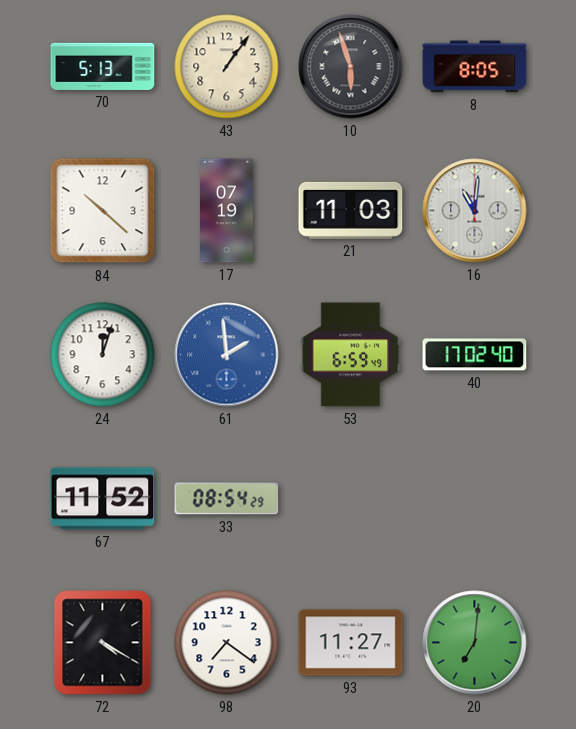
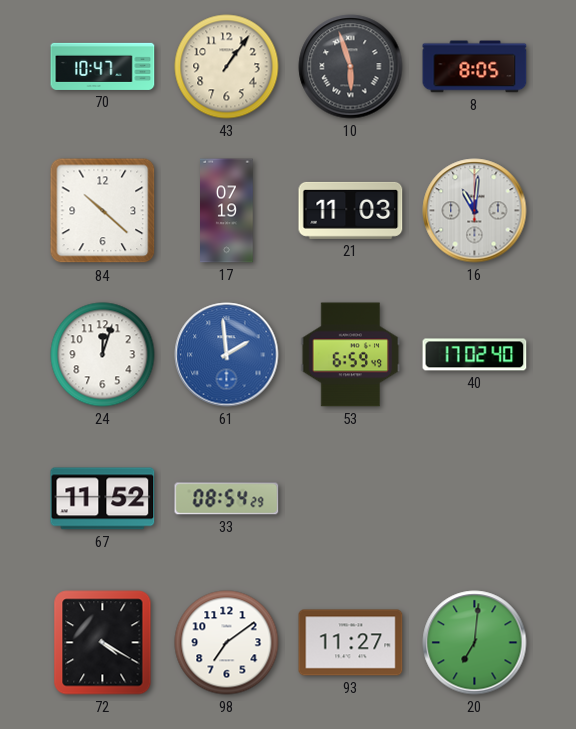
70: 5:13 -> 10:47
98: 7:21 -> 7:09
